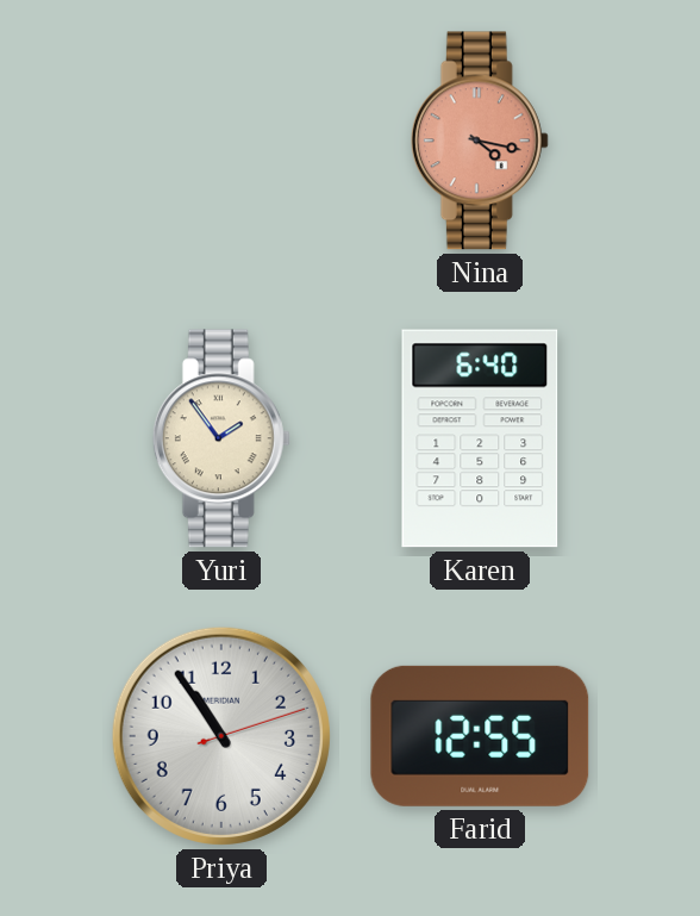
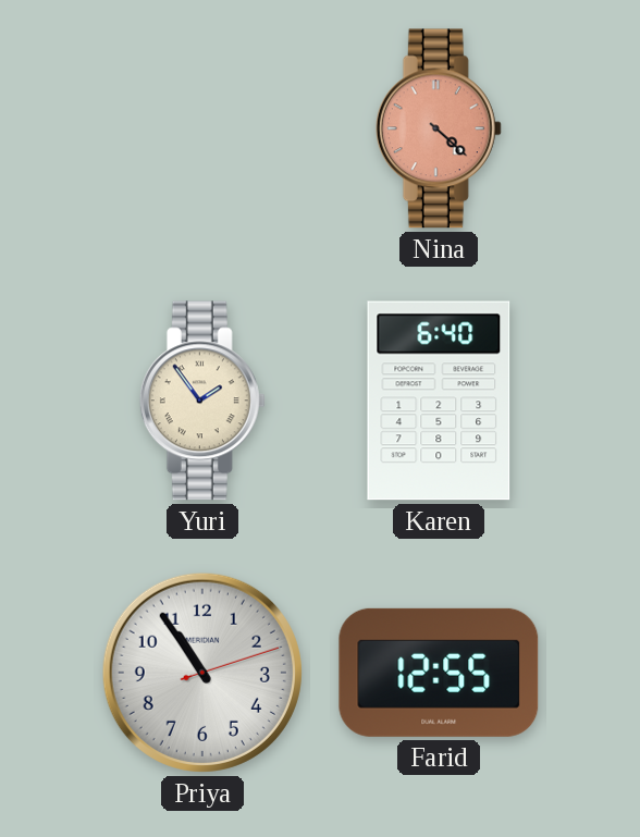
Nina: 4:17 -> 4:22
